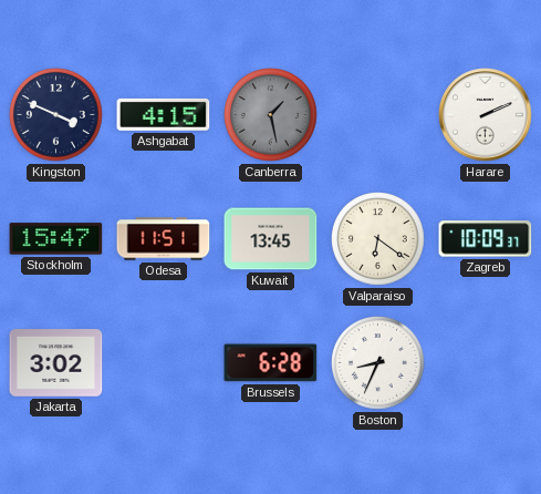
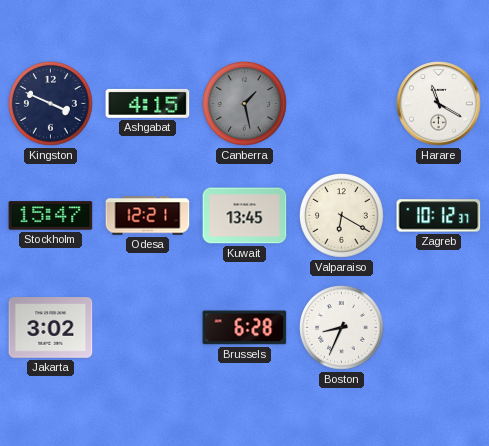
Harare: 2:11 -> 11:20
Odesa: 11:51 -> 12:21
Valparaiso: 6:21 -> 6:20
Zagreb: 10:09 -> 10:12
